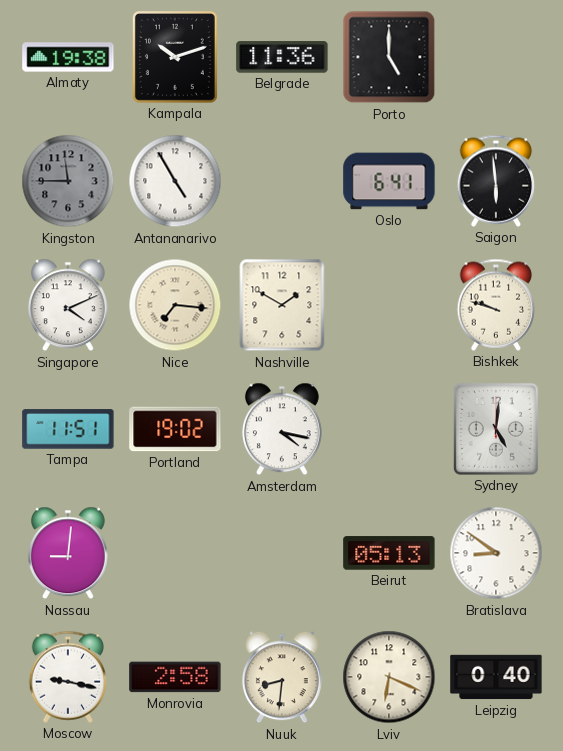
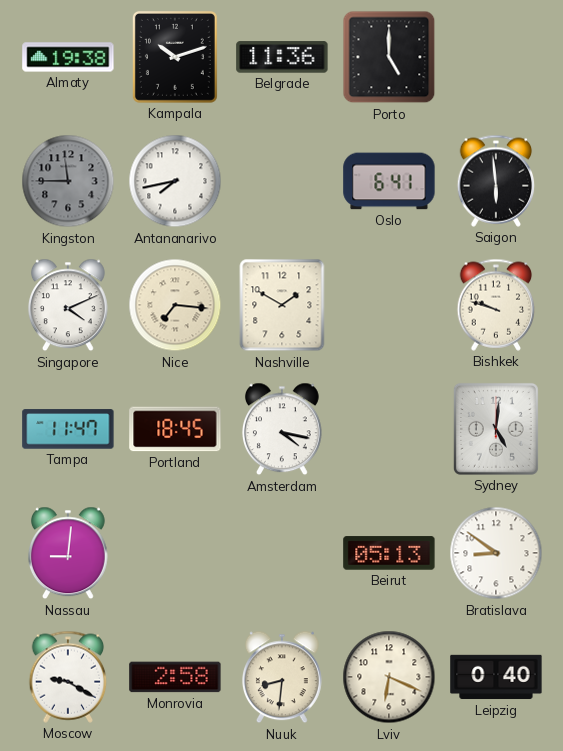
Antananarivo: 4:55 -> 7:43
Tampa: 11:51 -> 11:47
Portland: 19:02 -> 18:45
Moscow: 9:17 -> 9:20
